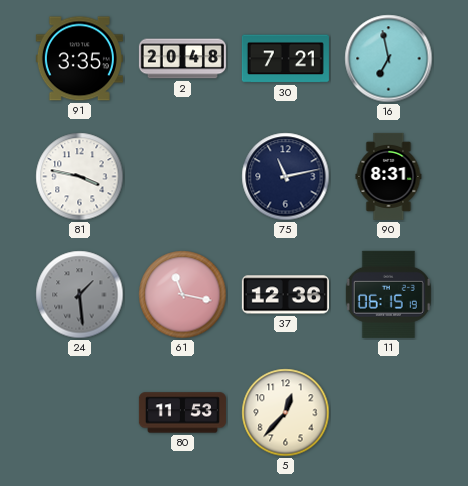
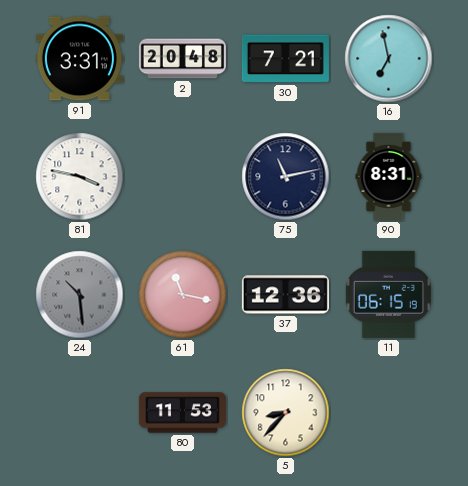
91: 3:35 -> 3:31
24: 1:29 -> 10:29
5: 12:37 -> 8:37
